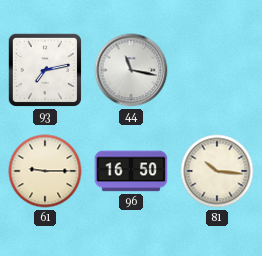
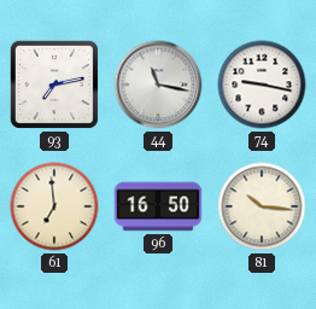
74: none -> 9:17
61: 9:15 -> 6:59
